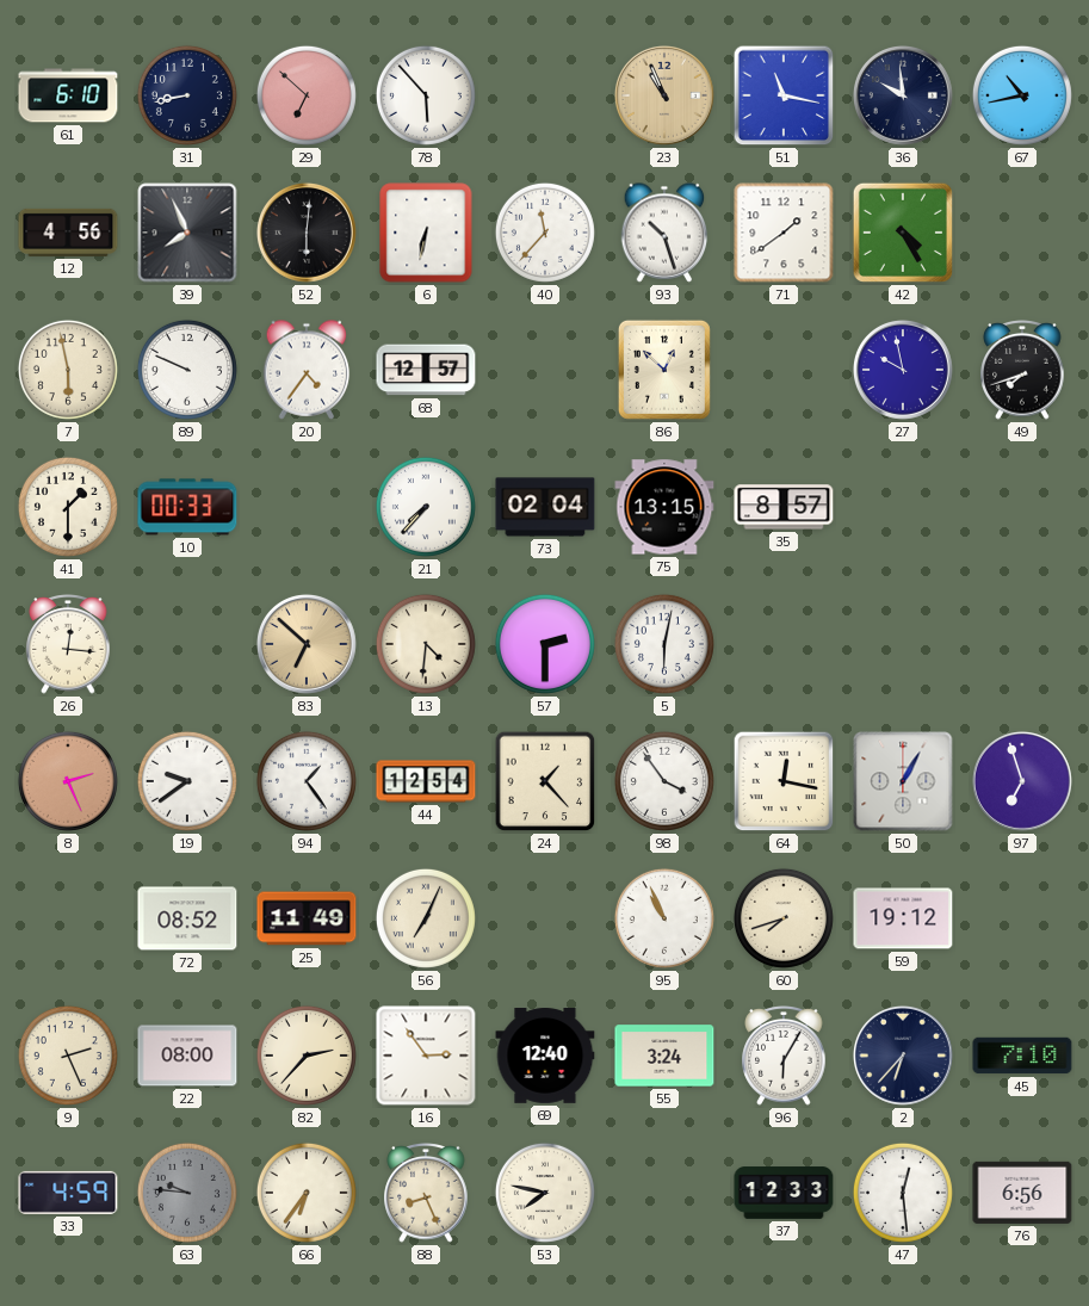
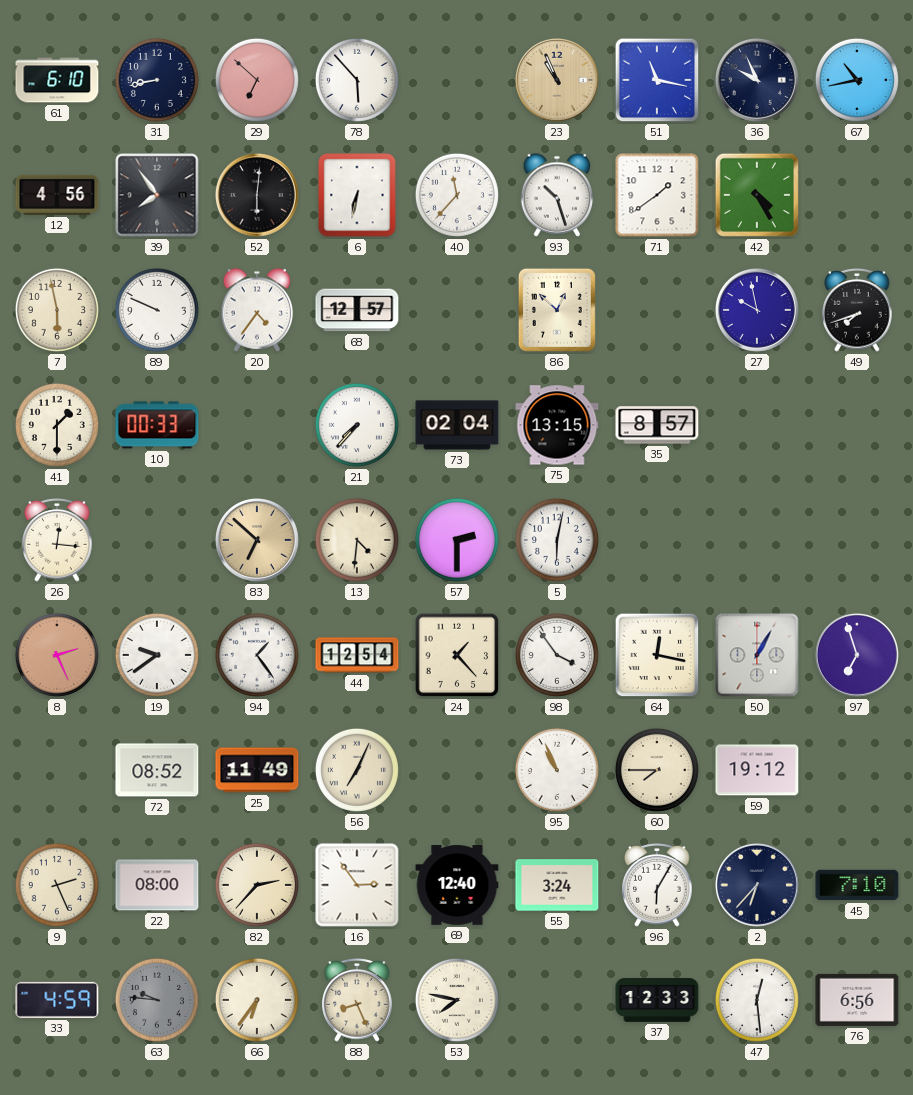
36: 9:59 -> 9:56
39: 7:56 -> 7:54
60: 7:42 -> 7:45
